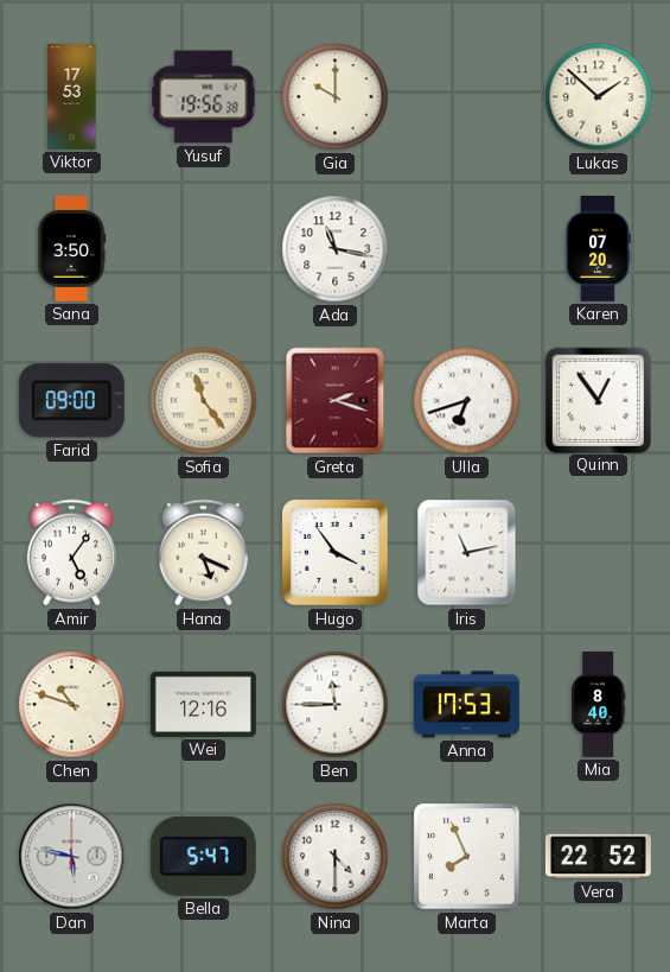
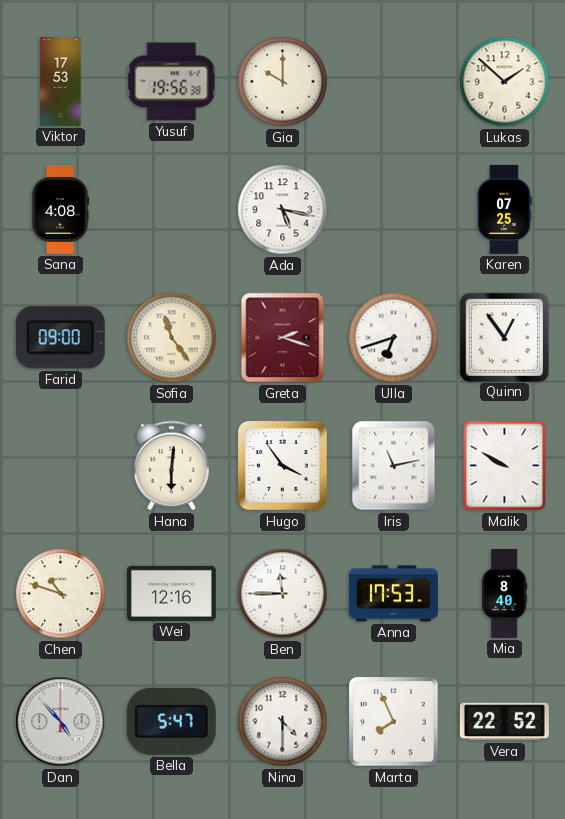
Sana: 3:50 -> 4:08
Ada: 11:17 -> 5:17
Karen: 07:20 -> 07:25
Amir: 5:06 -> none
Hana: 5:19 -> 6:01
Malik: none -> 9:50
Dan: 5:47 -> 4:53
